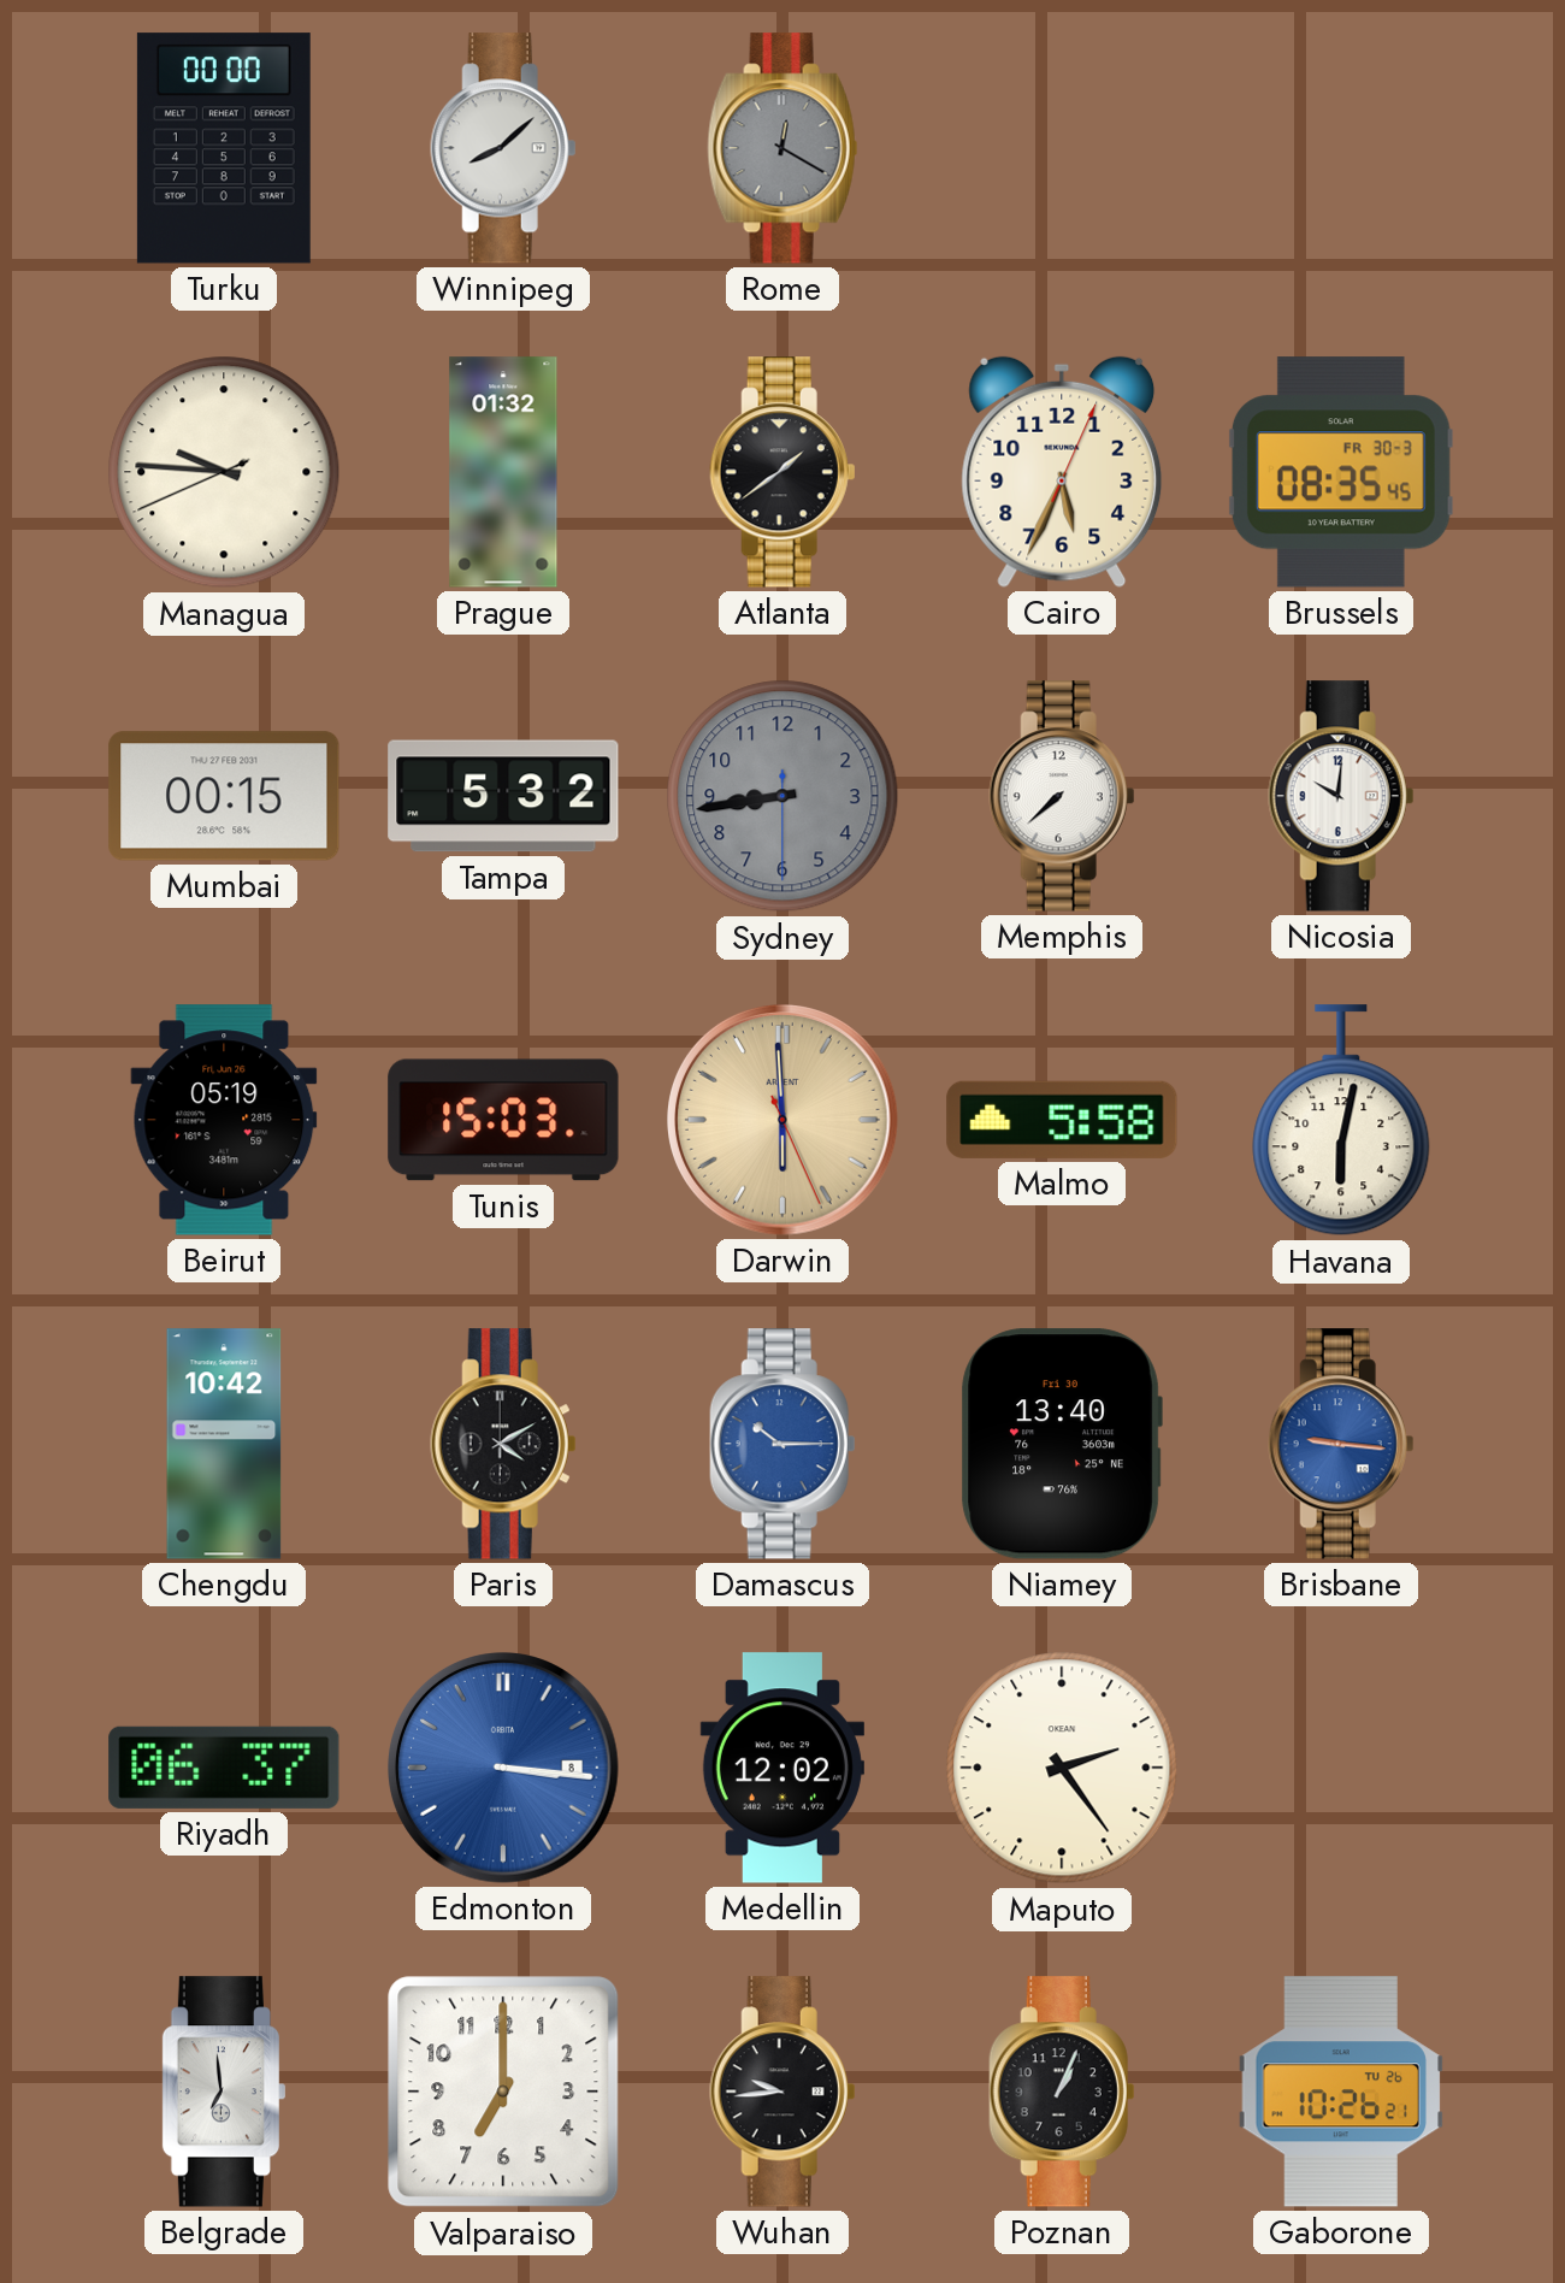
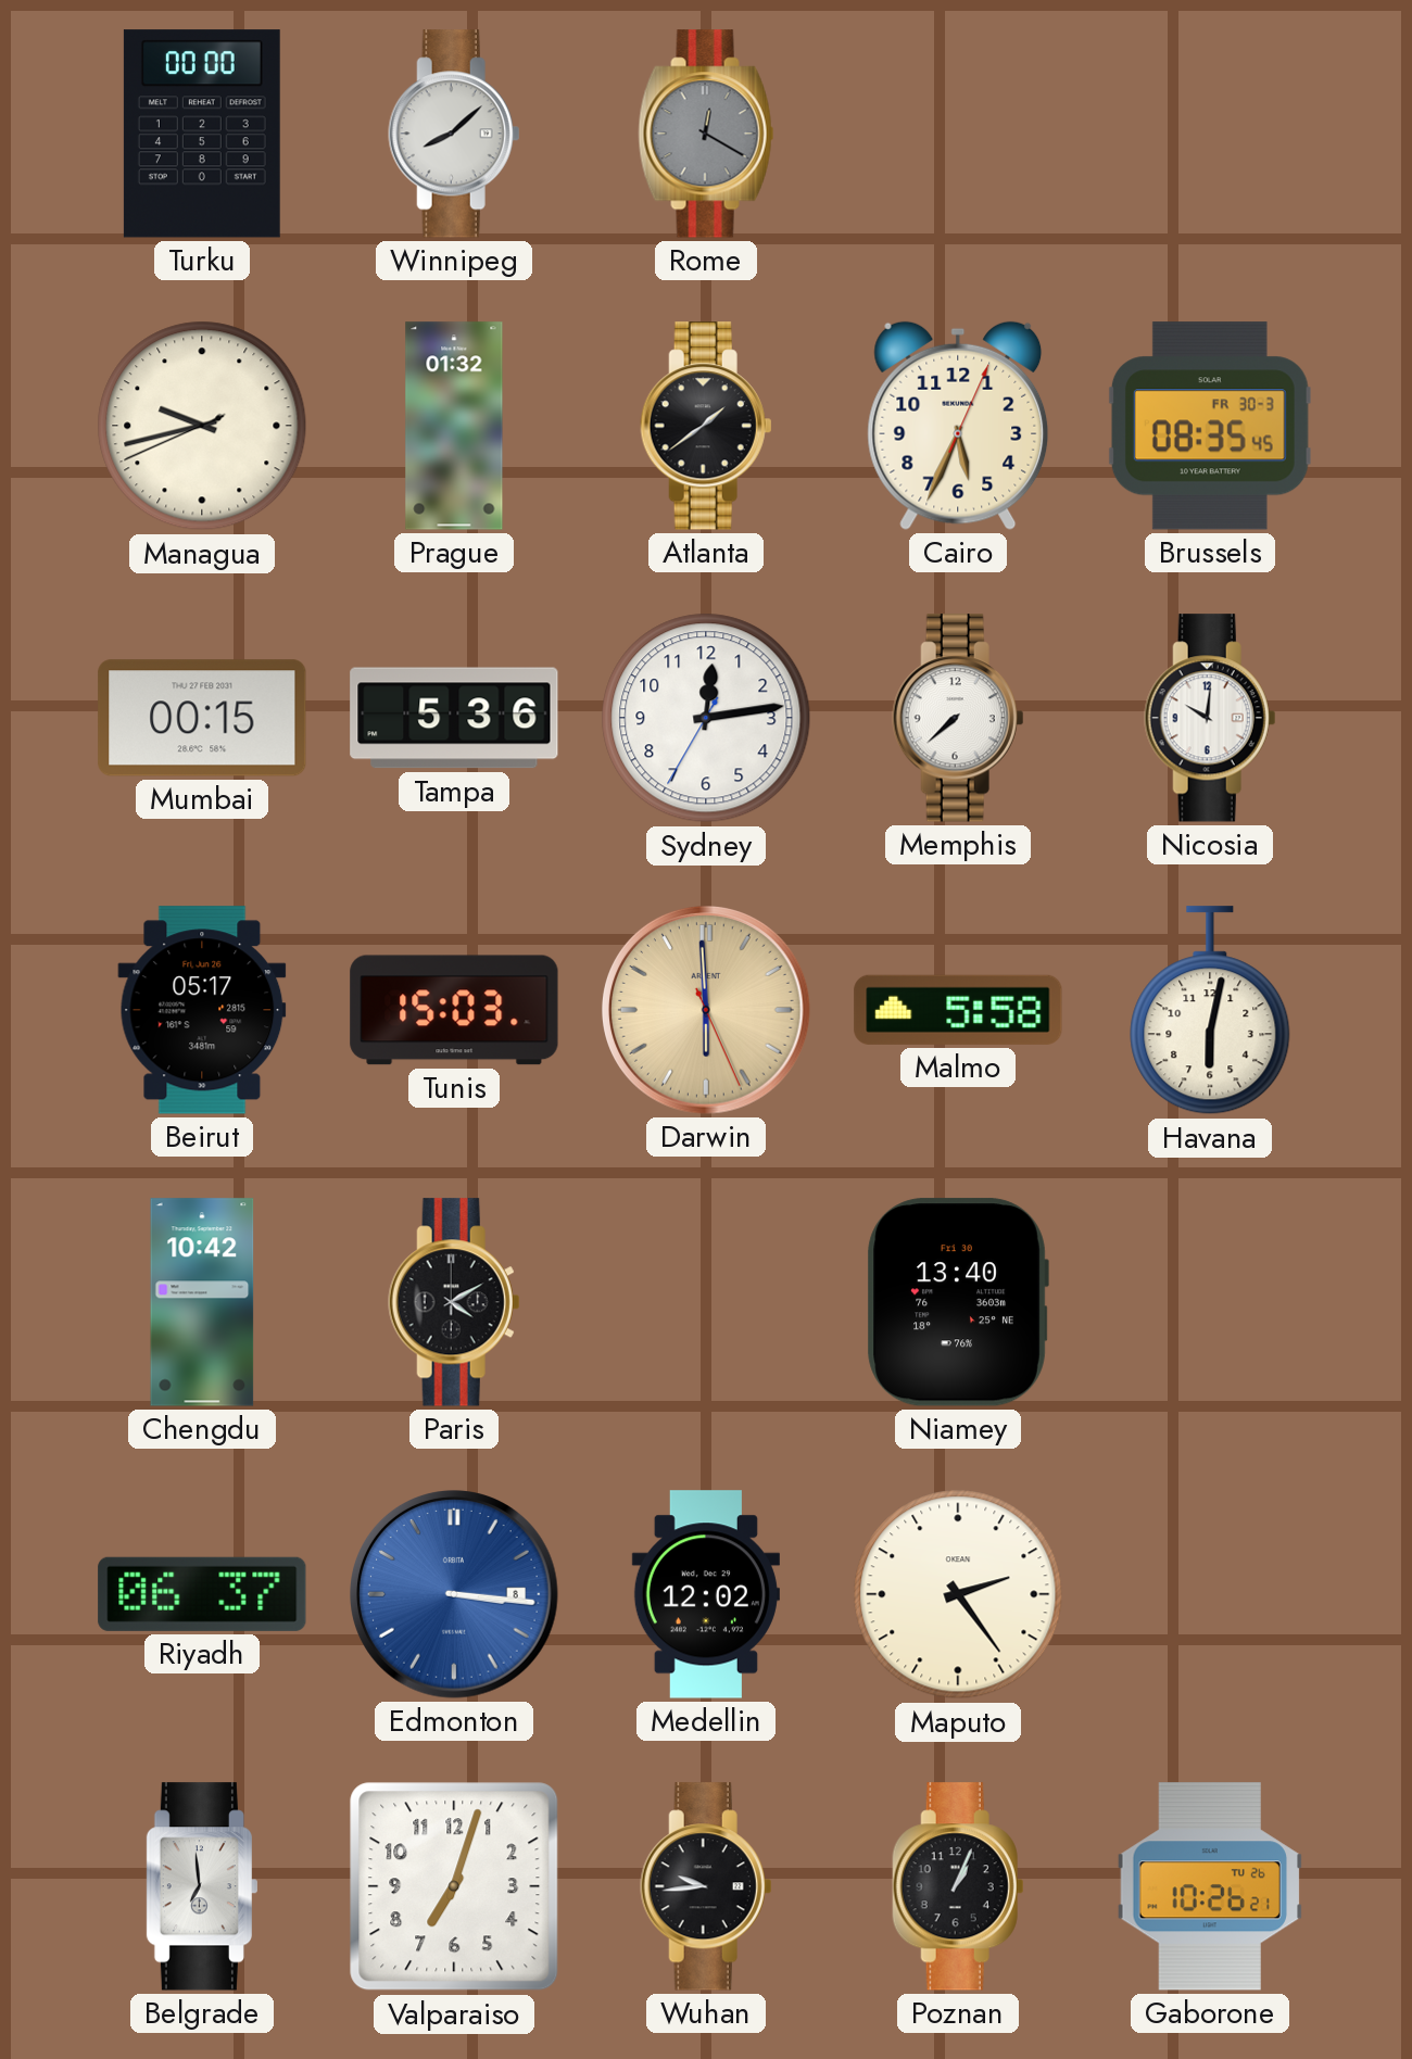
Managua: 9:45 -> 9:42
Tampa: 5:32 -> 5:36
Sydney: 8:43 -> 12:13
Sydney dial: grey -> white
Beirut: 05:19 -> 05:17
Damascus: 10:15 -> none
Brisbane: 9:16 -> none
Valparaiso: 7:00 -> 7:03
